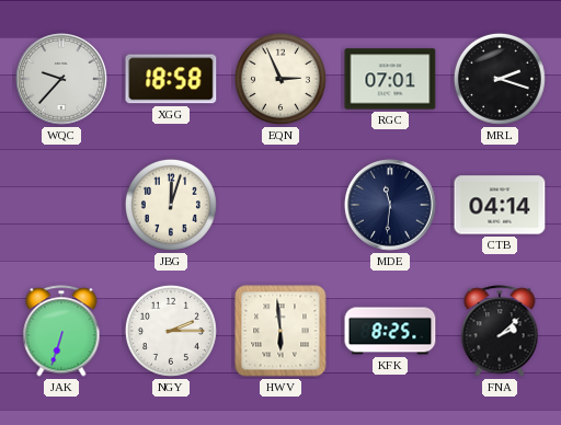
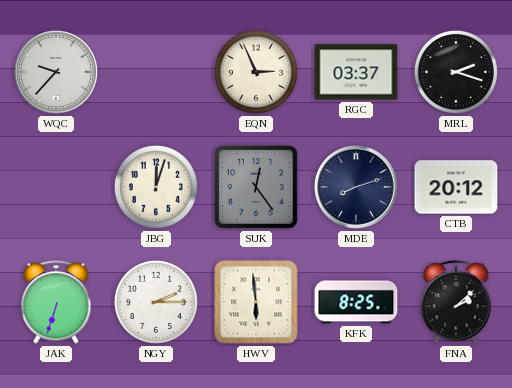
XGG: 18:58 -> none
RGC: 07:01 -> 03:37
SUK: none -> 12:24
MDE: 11:31 -> 8:12
CTB: 04:14 -> 20:12
